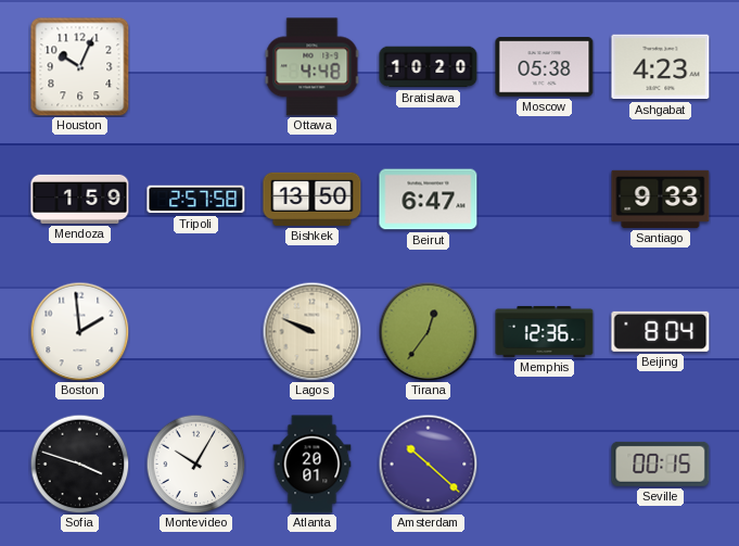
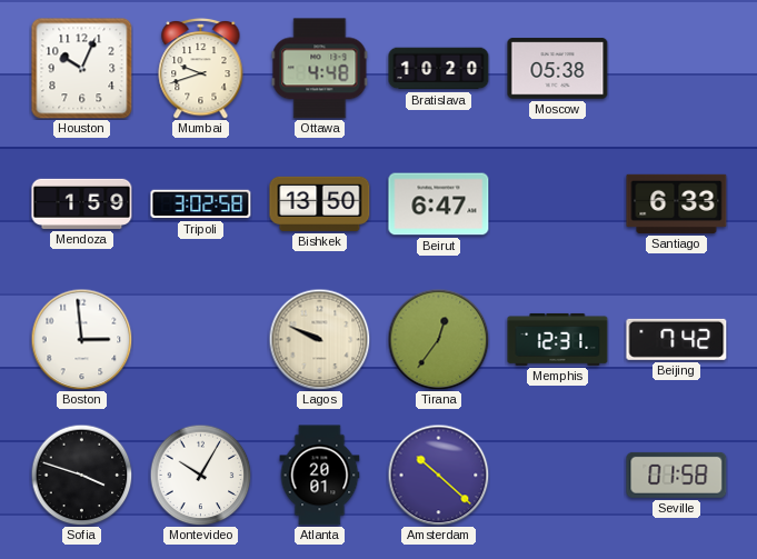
Mumbai: none -> 9:42
Ashgabat: 4:23 -> none
Tripoli: 2:57 -> 3:02
Santiago: 9:33 -> 6:33
Boston: 1:59 -> 2:59
Memphis: 12:36 -> 12:31
Beijing: 8:04 -> 7:42
Seville: 00:15 -> 01:58
